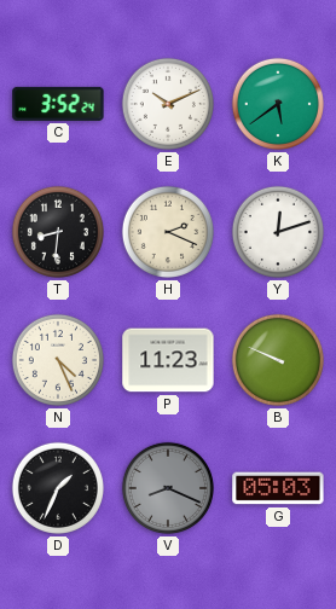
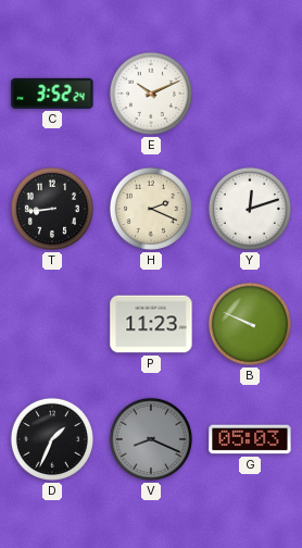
K: 5:39 -> none
T: 8:31 -> 8:44
N: 4:26 -> none
